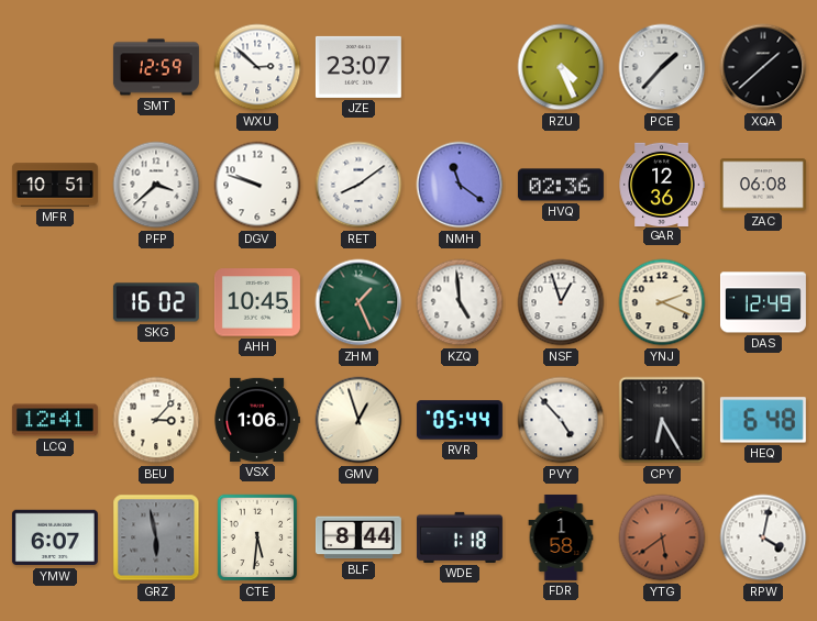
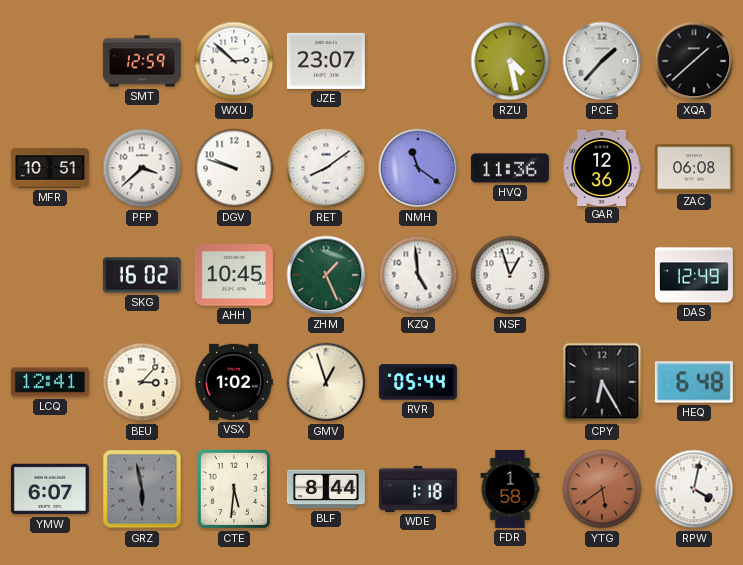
RZU: 4:26 -> 4:28
HVQ: 02:36 -> 11:36
YNJ: 2:19 -> none
VSX: 1:06 -> 1:02
PVY: 4:53 -> none
